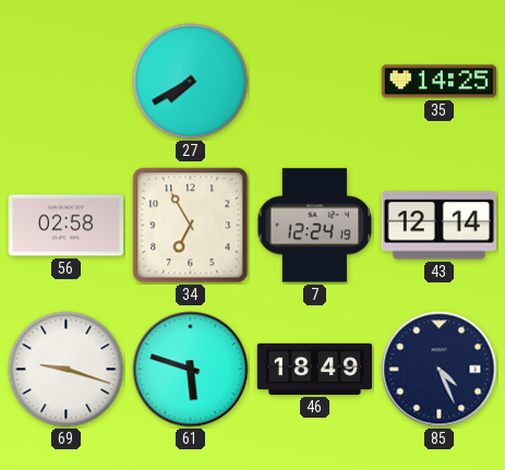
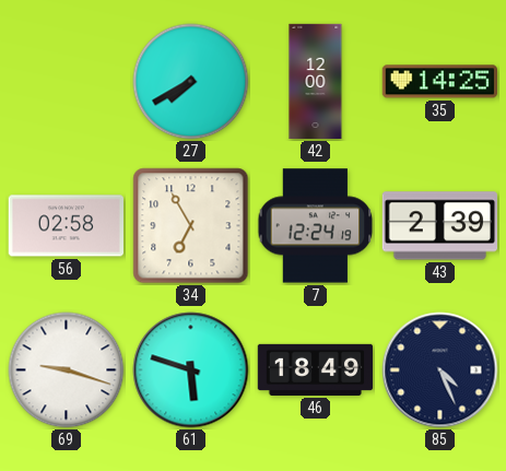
42: none -> 12:00
43: 12:14 -> 2:39
